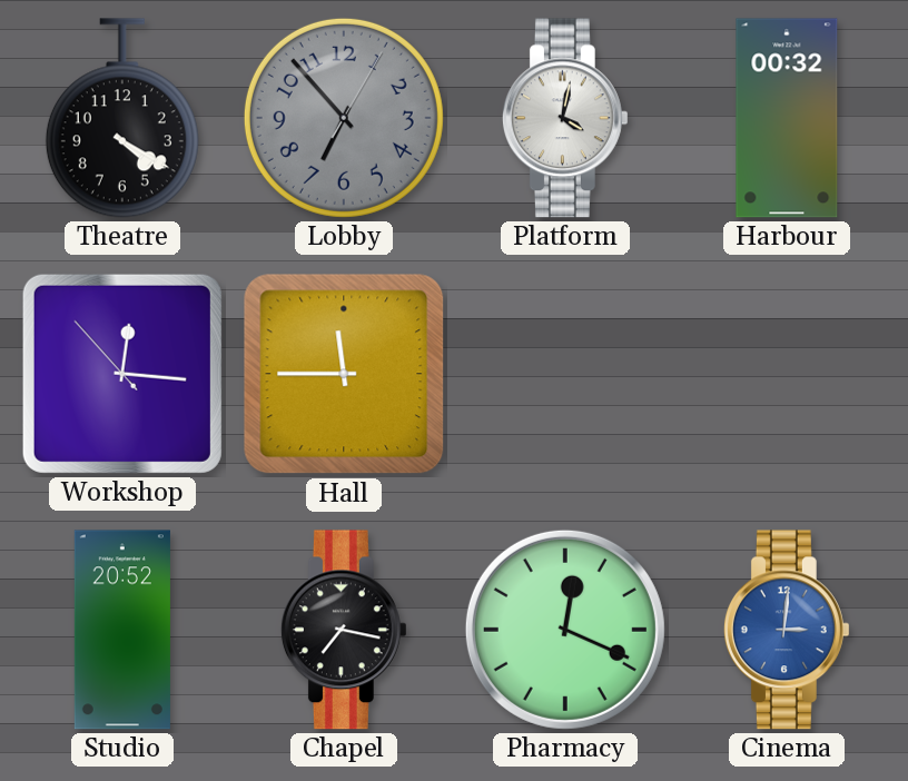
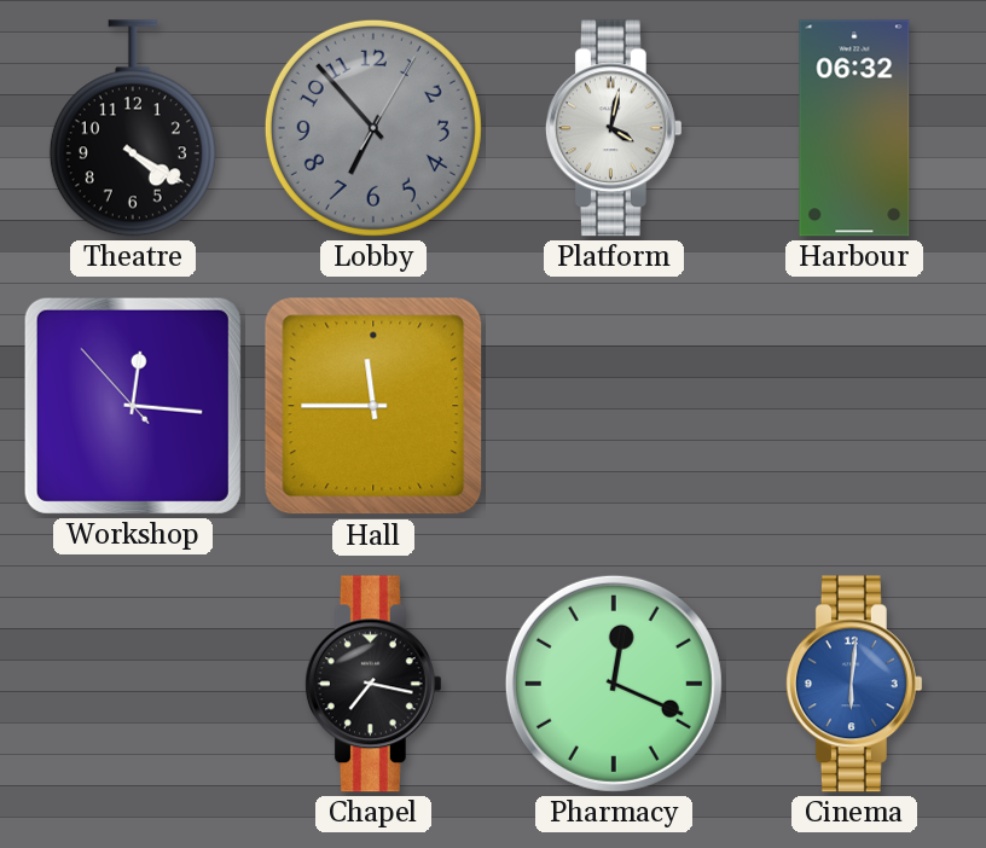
Harbour: 00:32 -> 06:32
Studio: 20:52 -> none
Cinema: 3:01 -> 6:01
